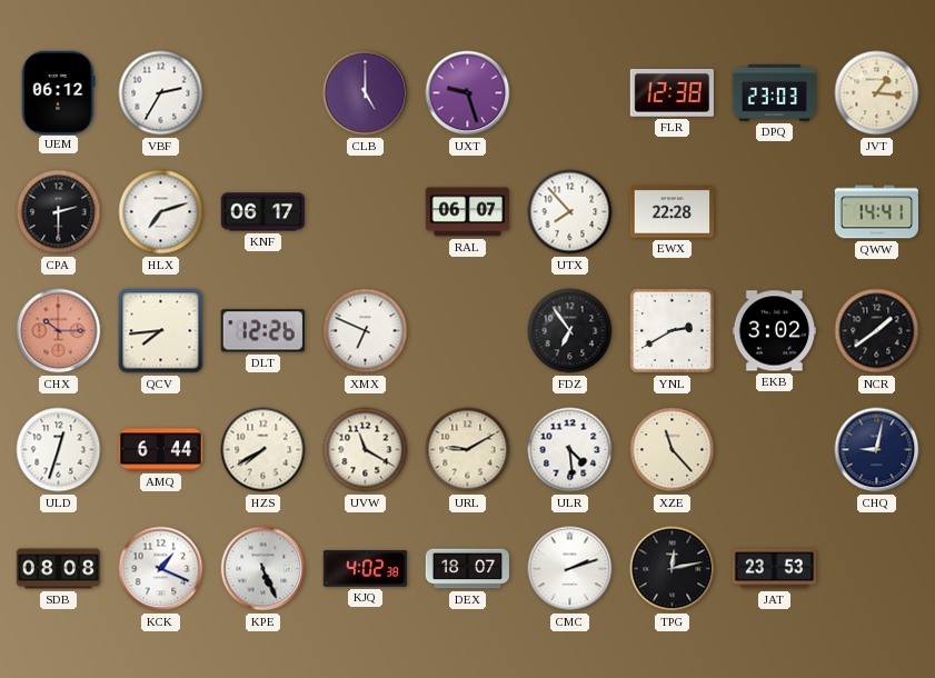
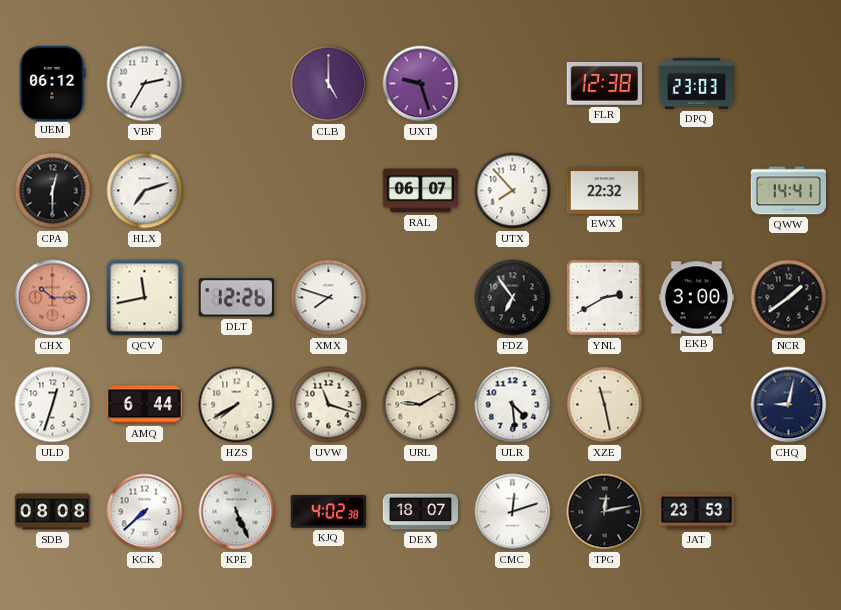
JVT: 1:16 -> none
CPA: 2:30 -> 12:30
KNF: 06:17 -> none
EWX: 22:28 -> 22:32
QCV: 7:44 -> 11:43
XMX: 6:49 -> 7:48
EKB: 3:02 -> 3:00
UVW: 11:20 -> 11:18
XZE: 11:23 -> 11:28
KCK: 1:19 -> 7:38
CMC: 2:12 -> 12:12
